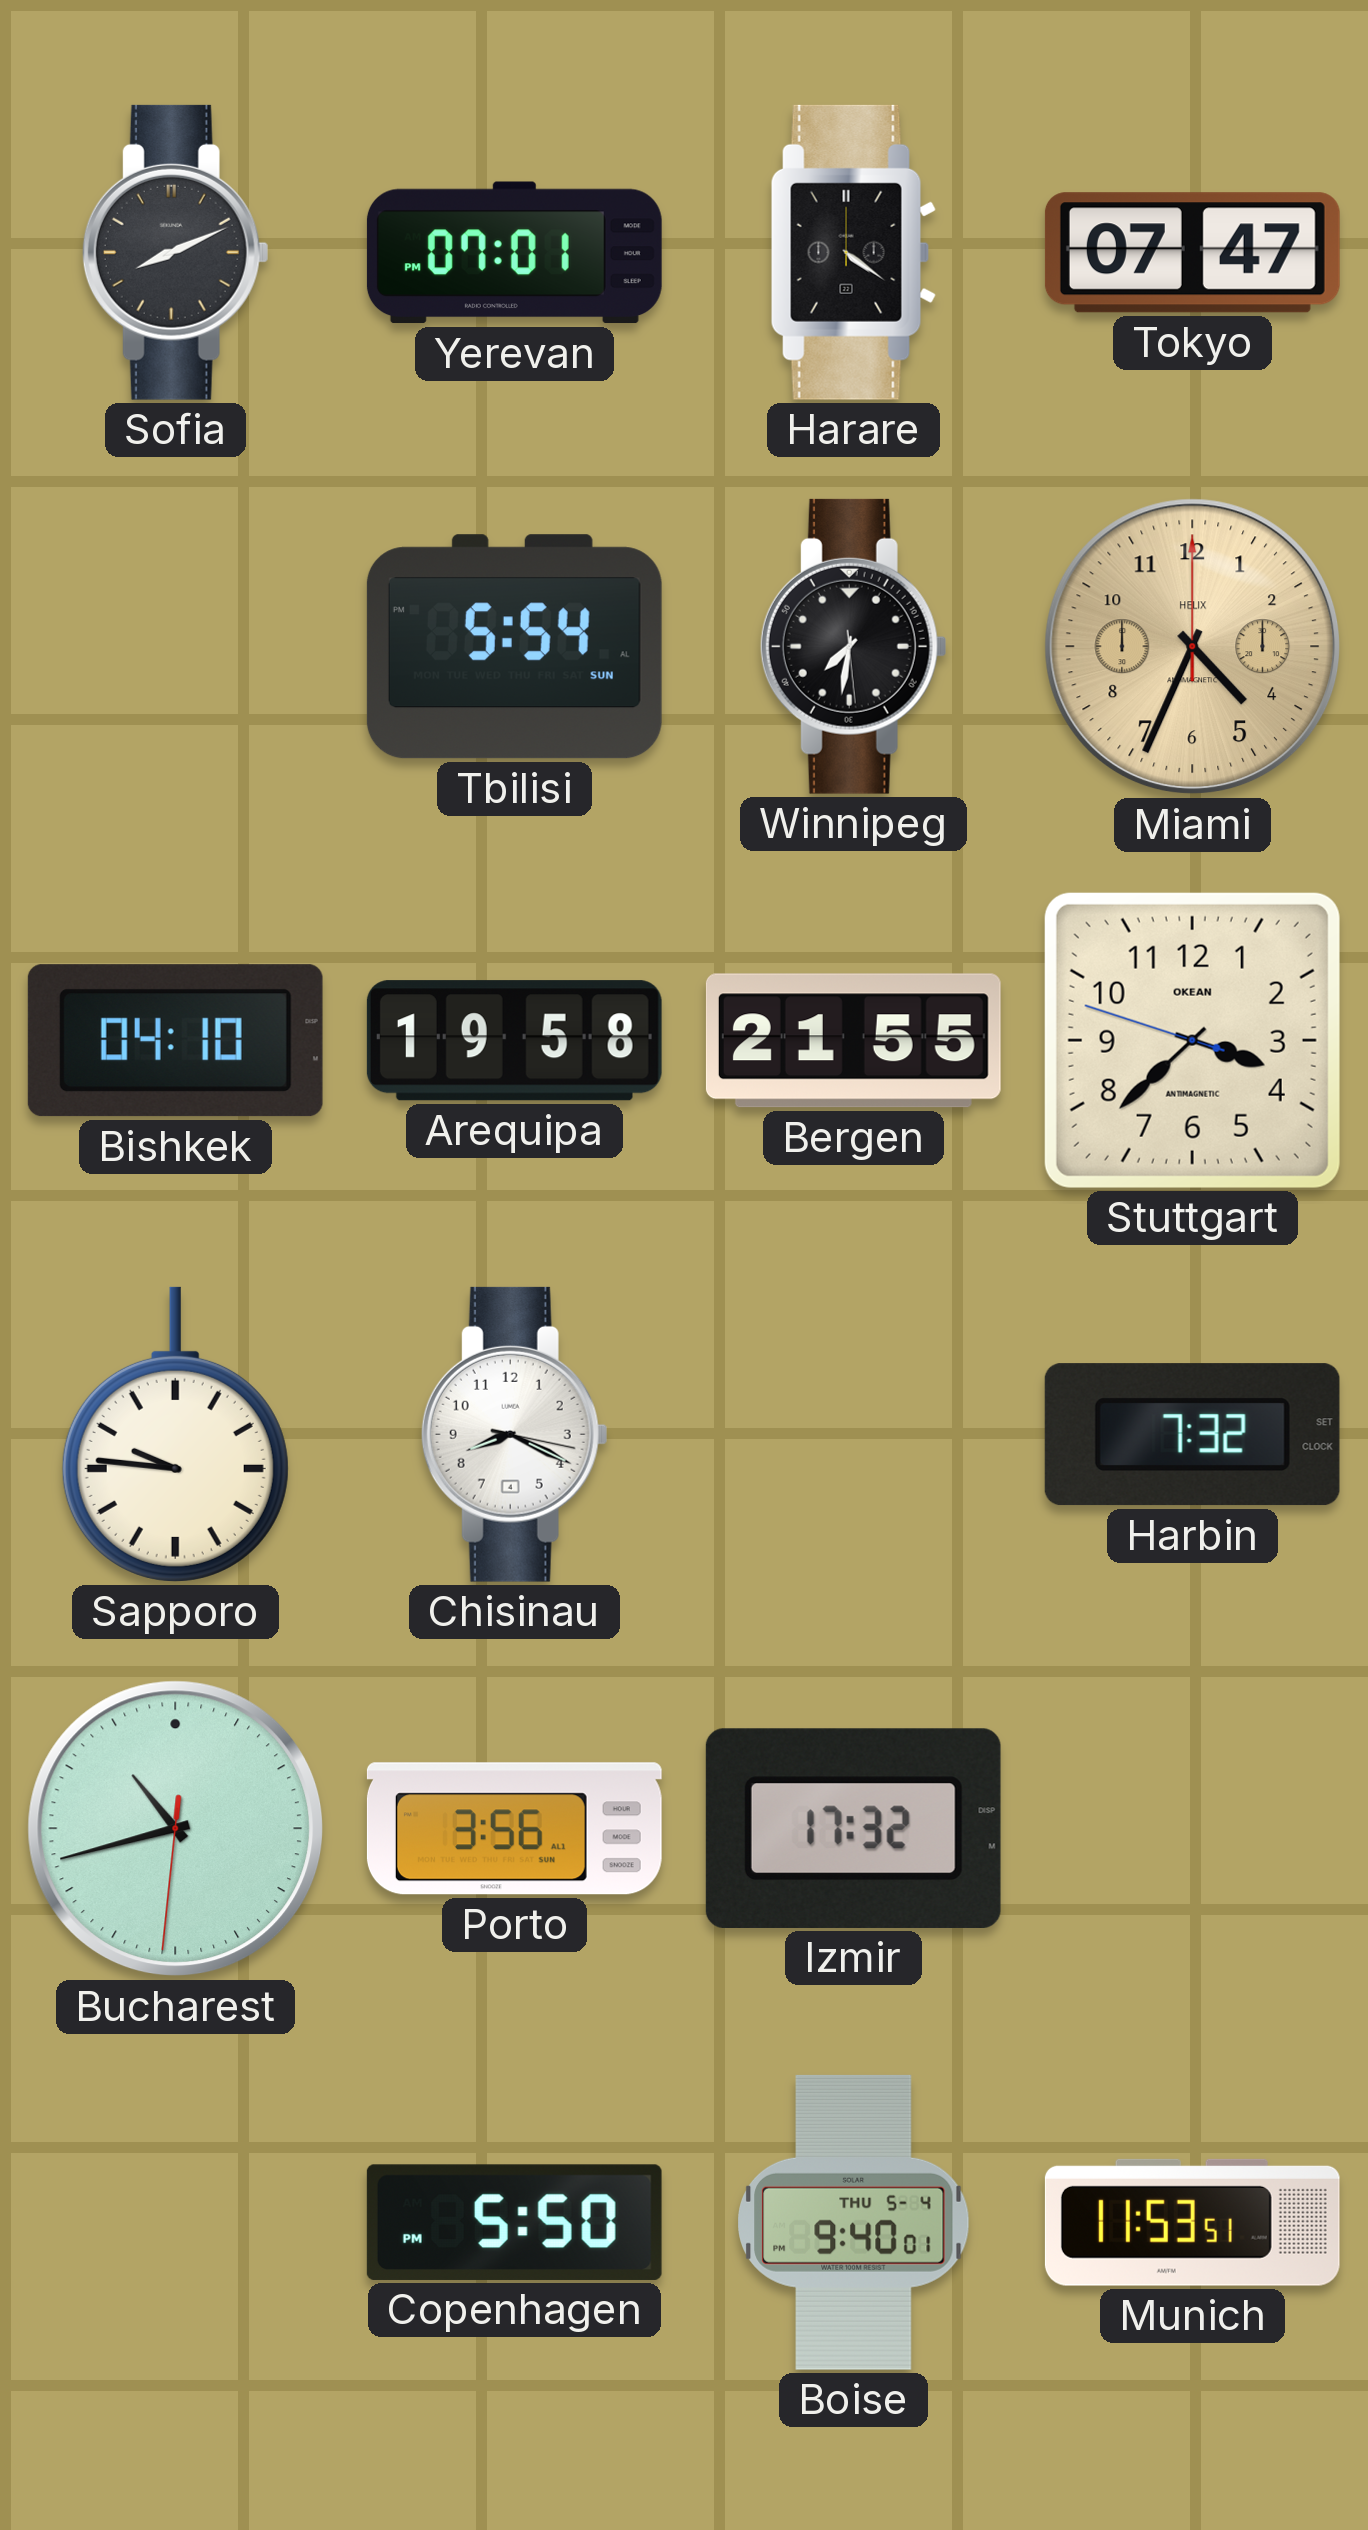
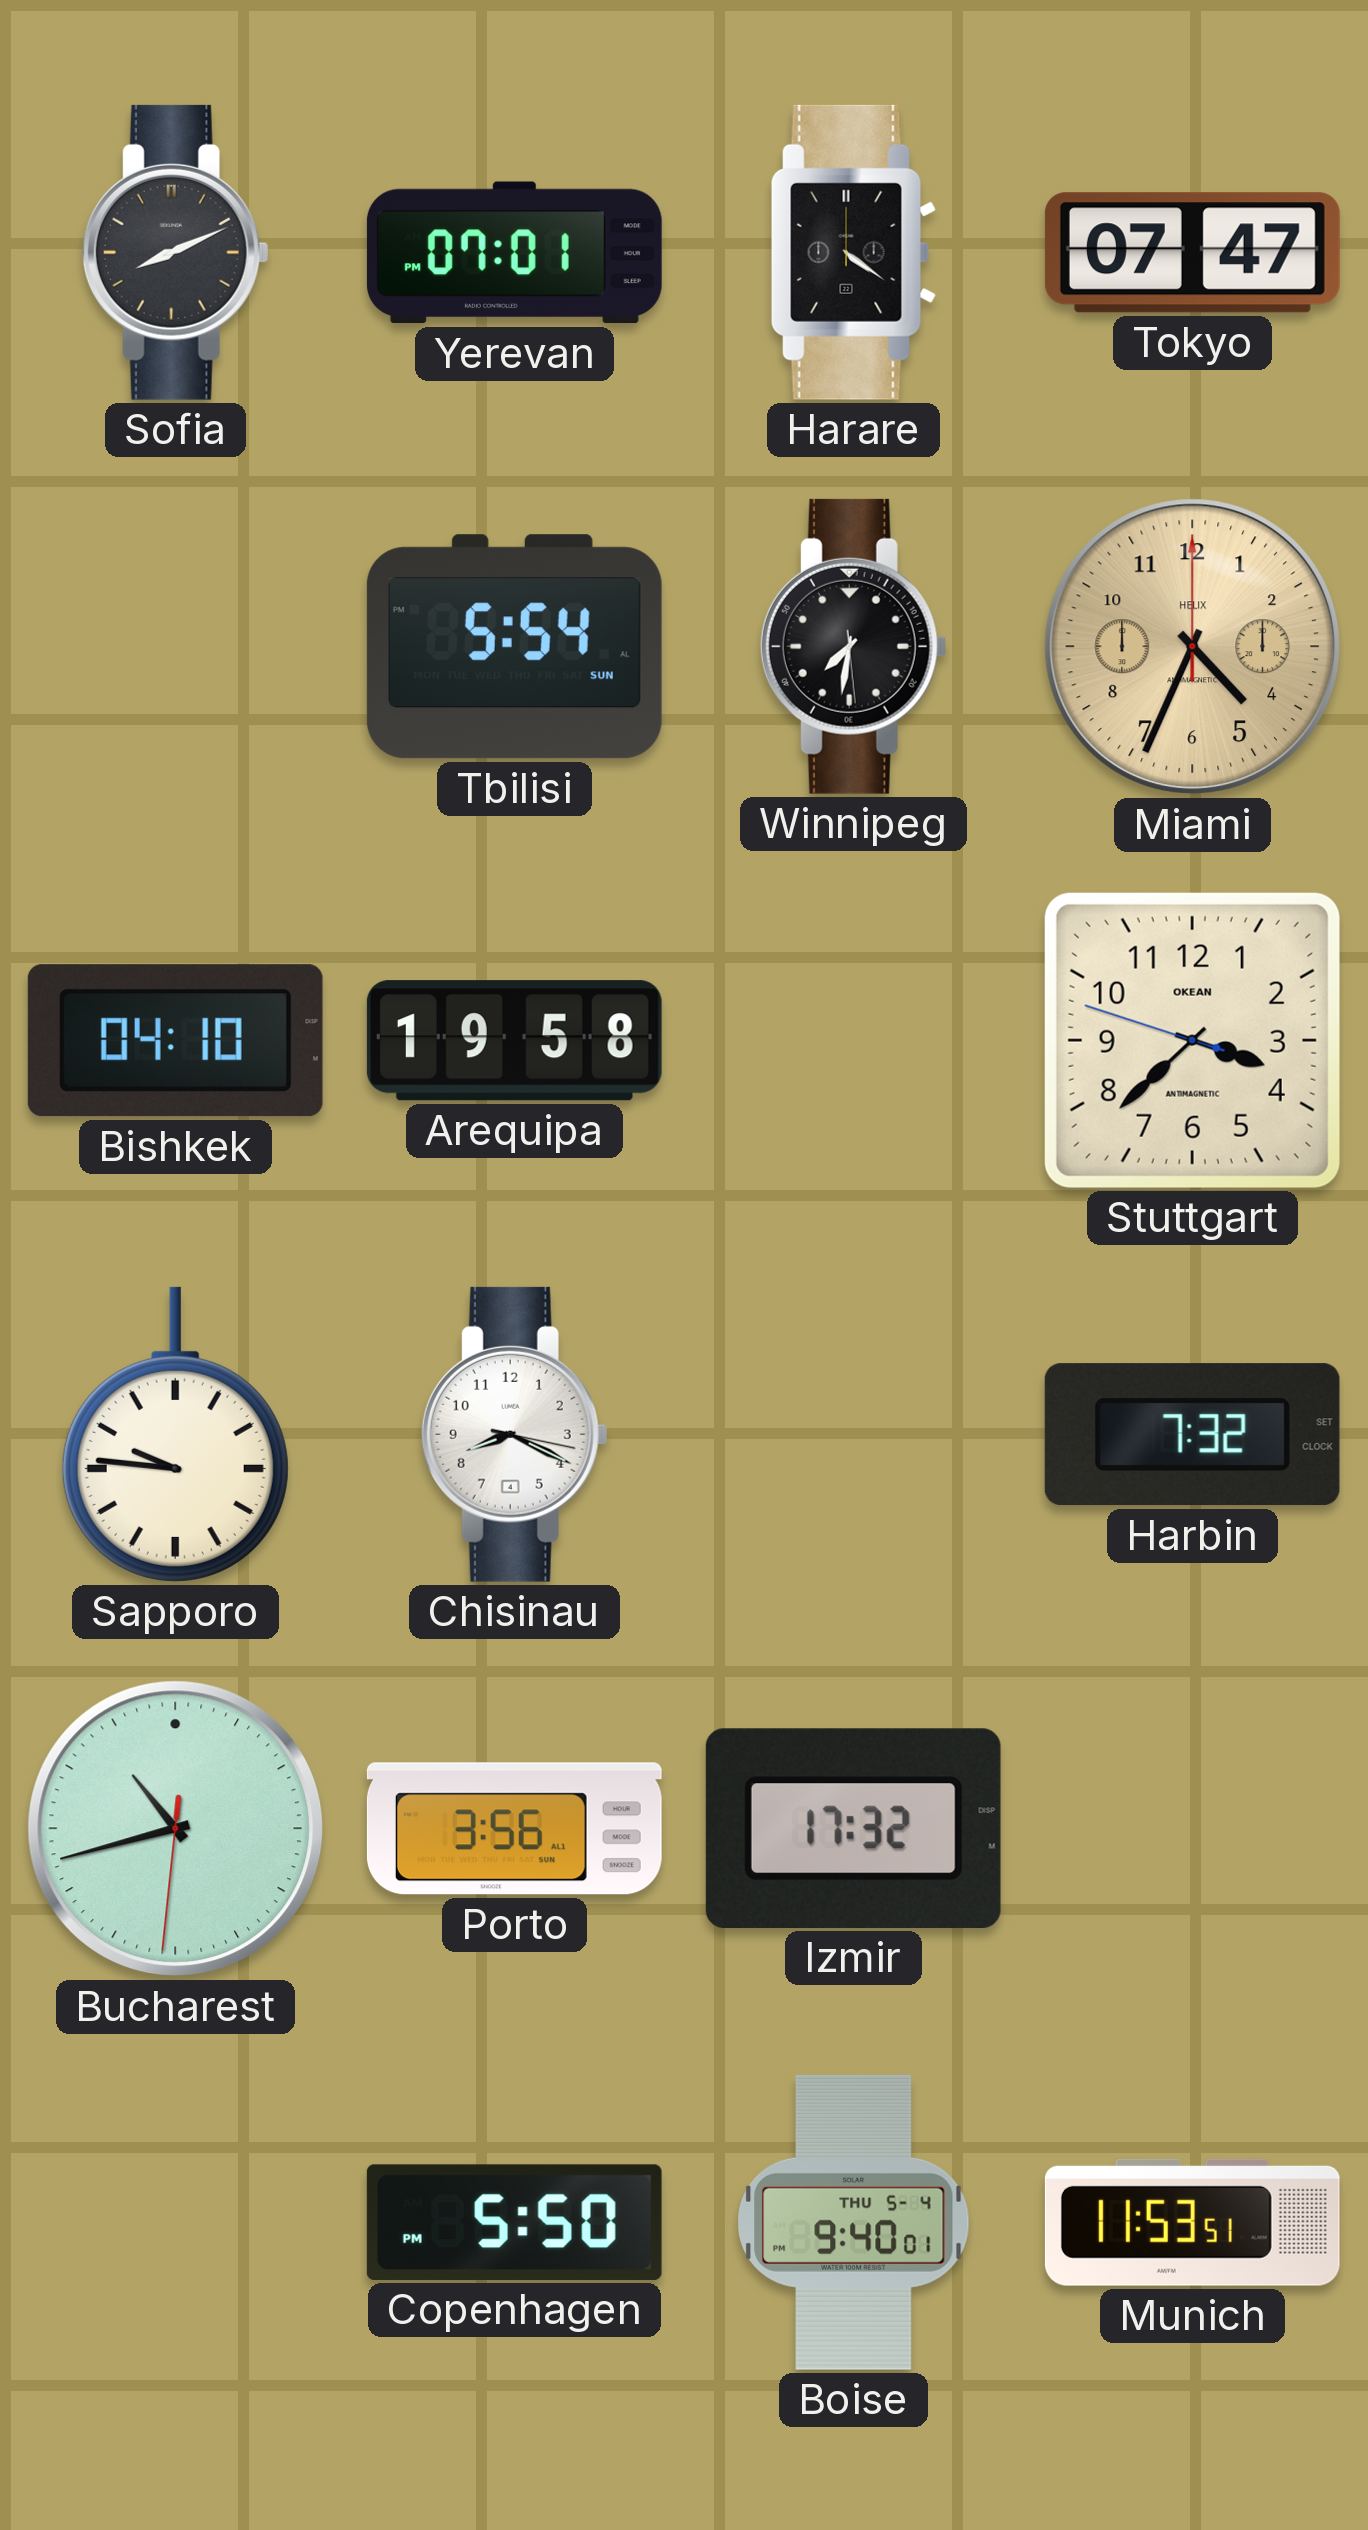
Bergen: 21:55 -> none
